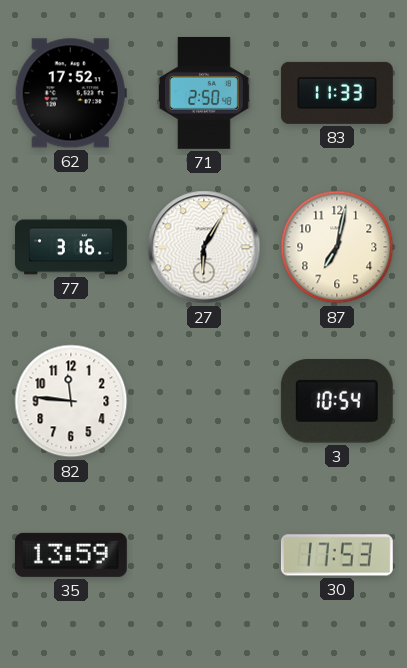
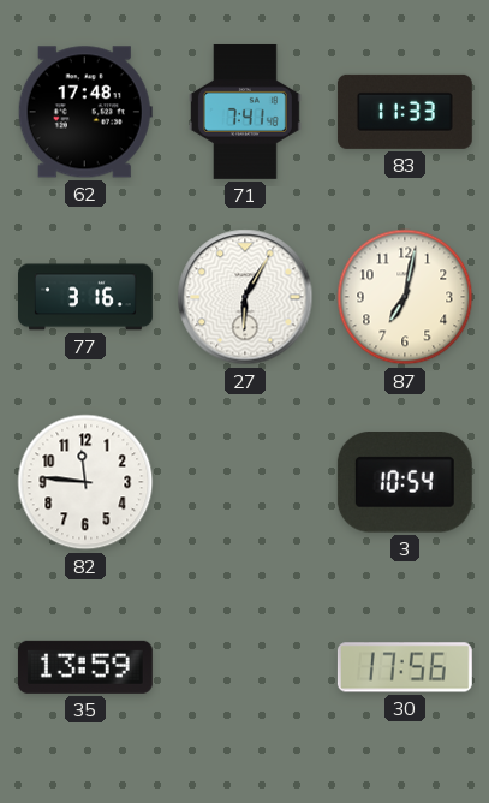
62: 17:52 -> 17:48
71: 2:50 -> 7:41
30: 17:53 -> 17:56
